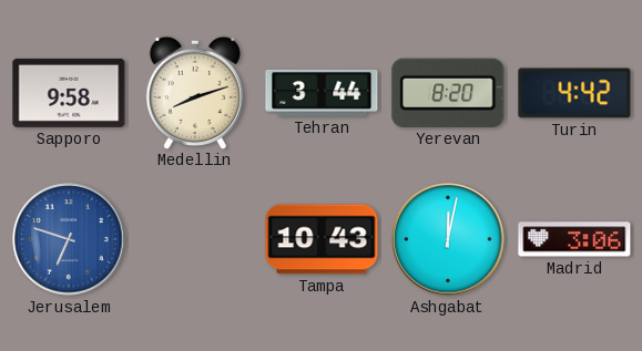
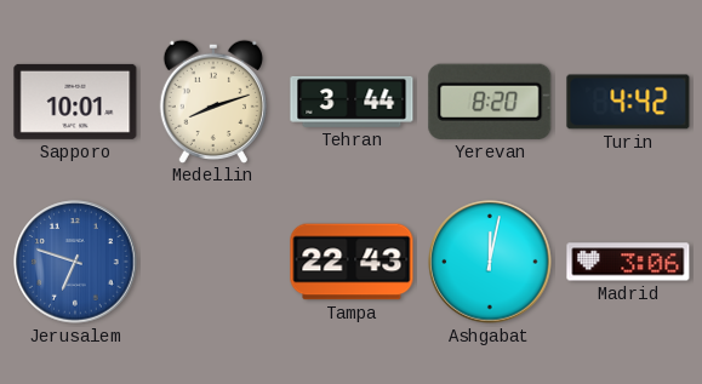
Sapporo: 9:58 -> 10:01
Tampa: 10:43 -> 22:43
